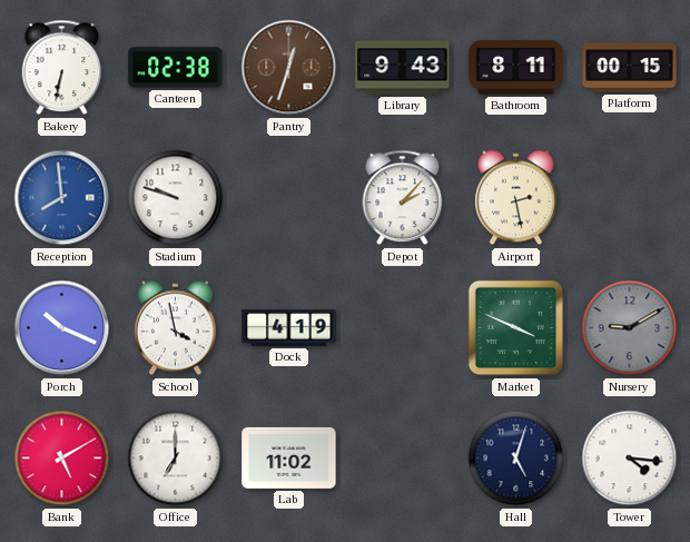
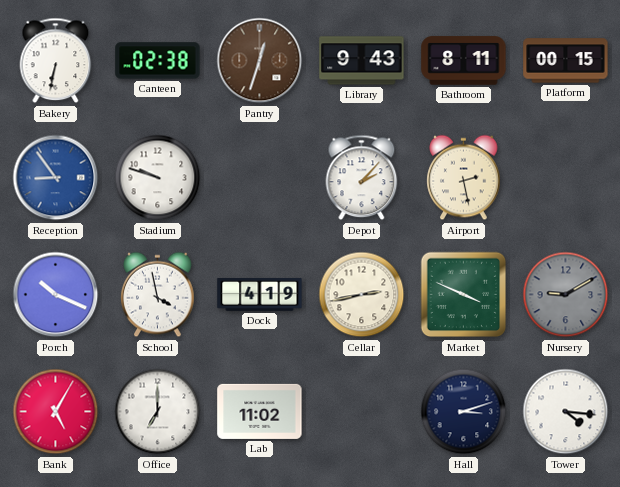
Reception: 7:59 -> 8:54
Cellar: none -> 2:43
Bank: 5:10 -> 5:05
Hall: 5:03 -> 3:12
